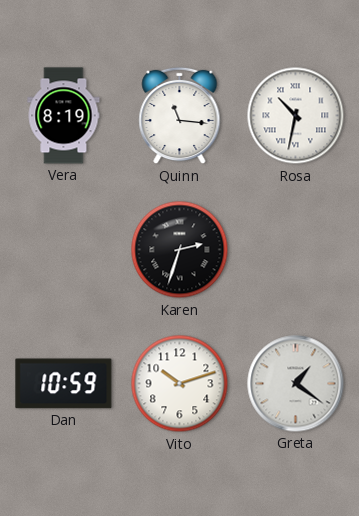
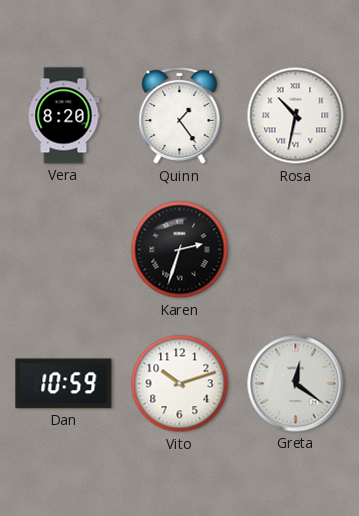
Vera: 8:19 -> 8:20
Quinn: 11:16 -> 1:24
Greta: 1:21 -> 12:21
